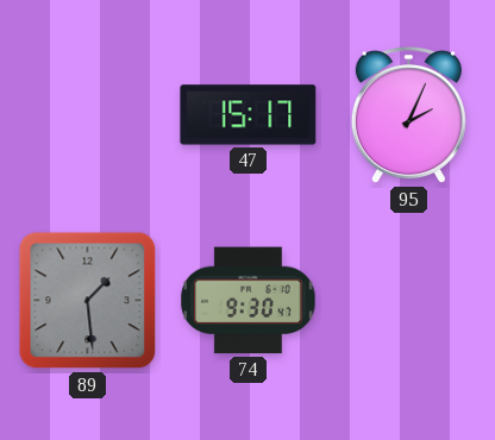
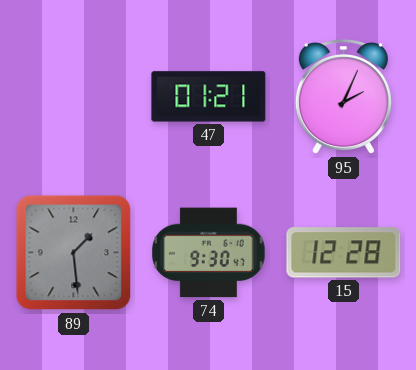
47: 15:17 -> 01:21
15: none -> 12:28
